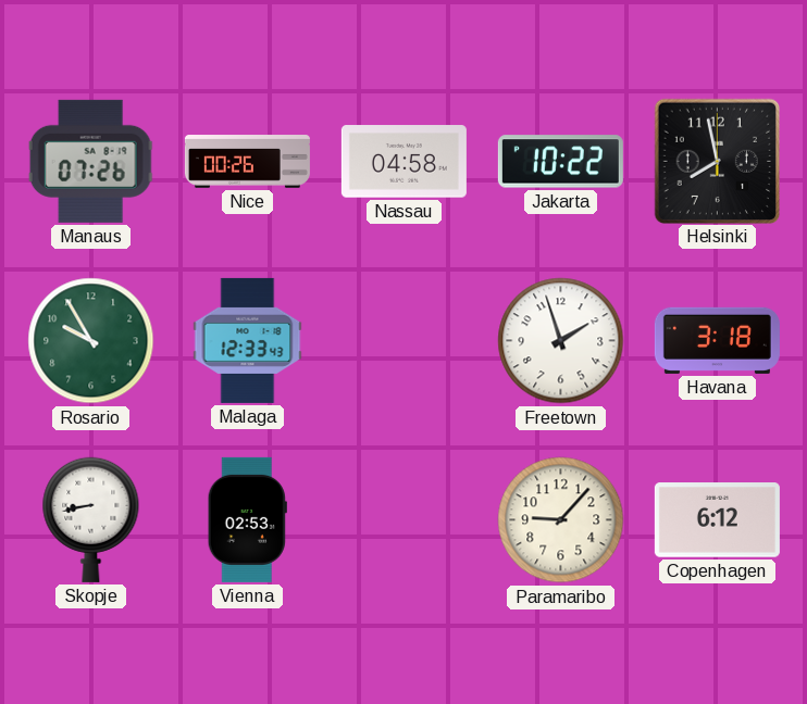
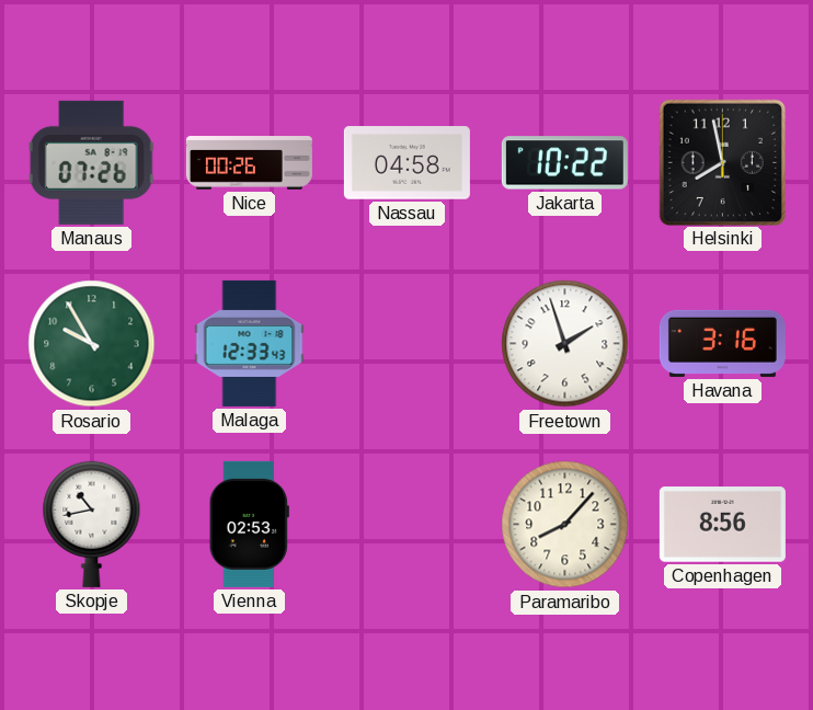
Havana: 3:18 -> 3:16
Skopje: 8:43 -> 10:43
Paramaribo: 9:07 -> 8:07
Copenhagen: 6:12 -> 8:56
